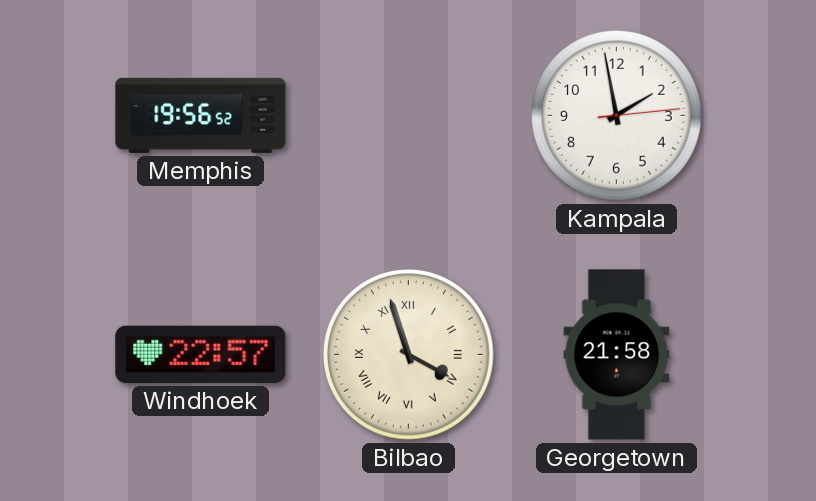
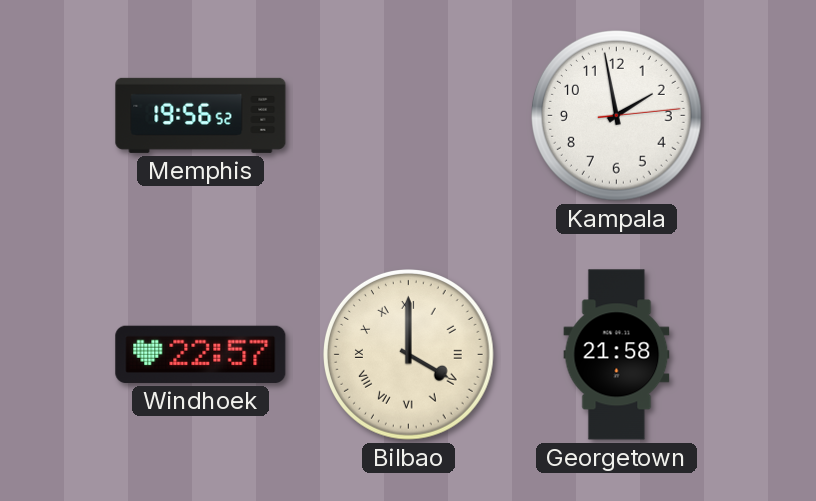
Bilbao: 3:57 -> 4:00
